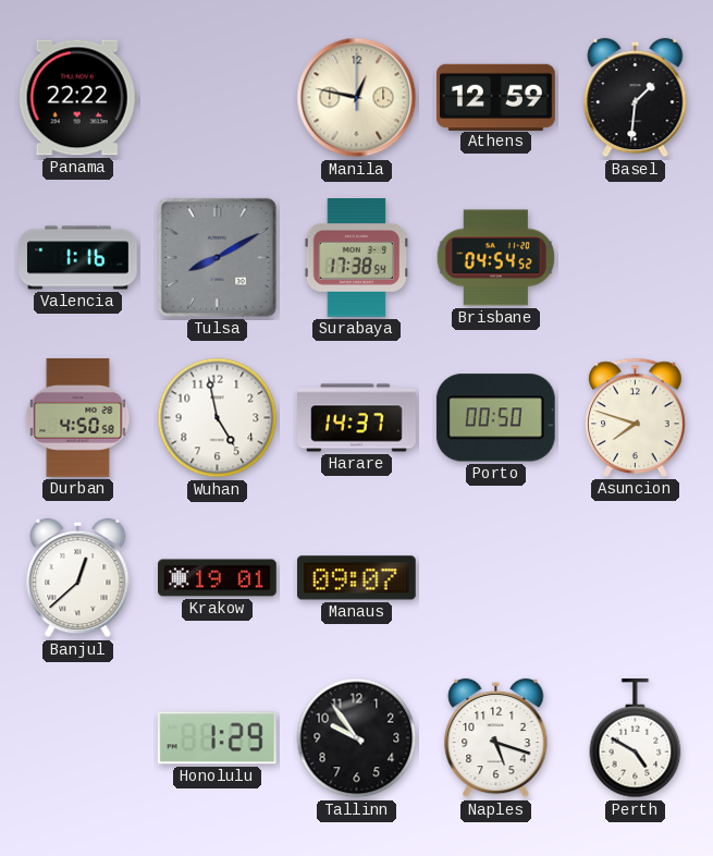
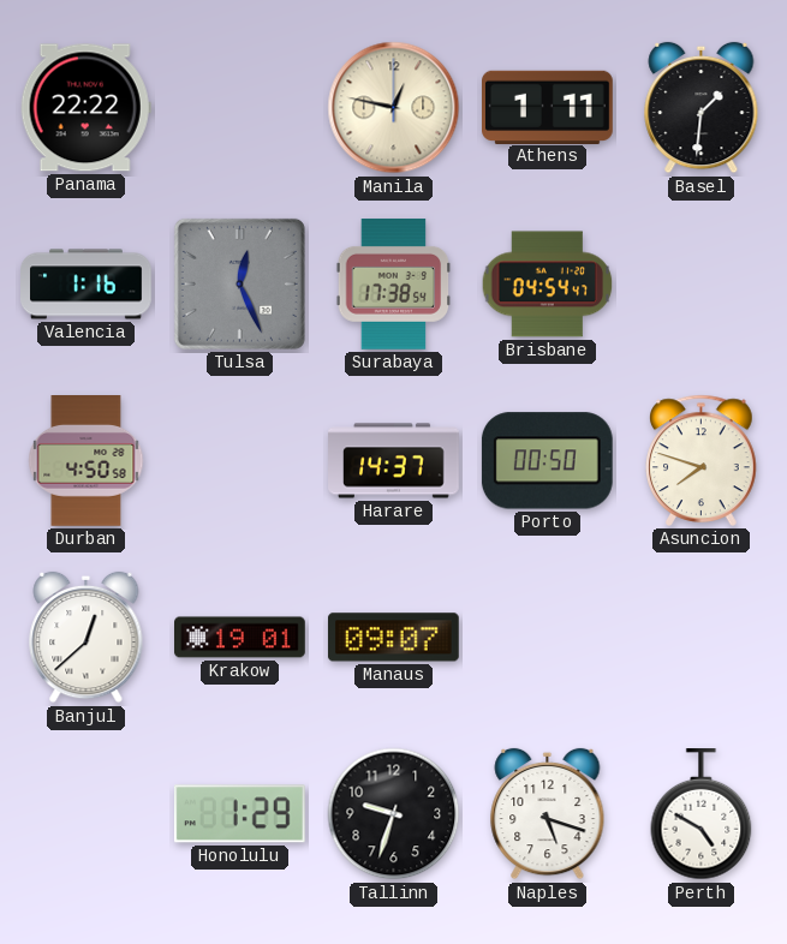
Athens: 12:59 -> 1:11
Tulsa: 8:10 -> 12:26
Brisbane: 04:54:52 -> 04:54:47
Wuhan: 4:58 -> none
Tallinn: 9:54 -> 9:33
